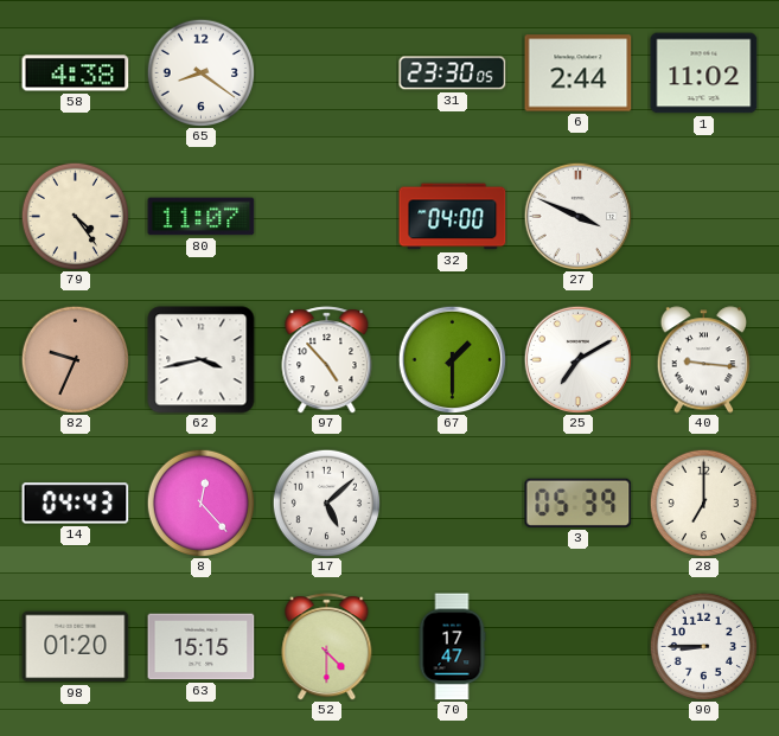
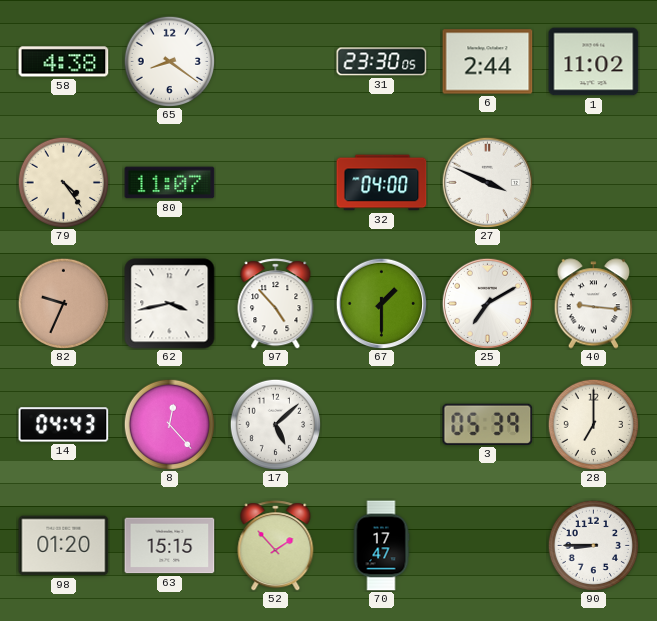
52: 4:30 -> 1:53
